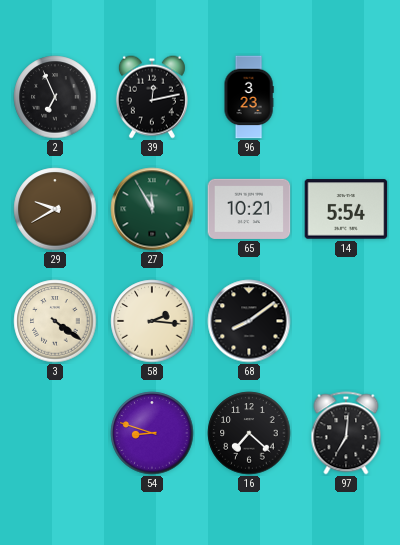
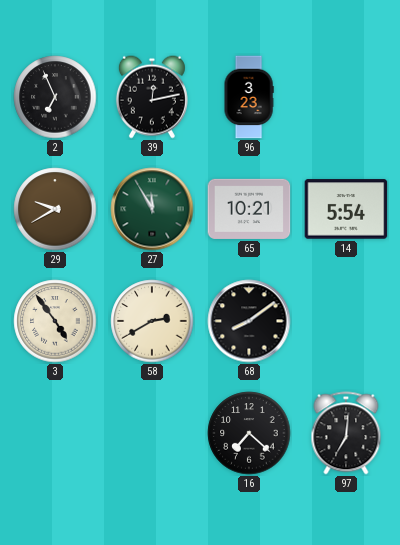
3: 4:21 -> 4:54
58: 2:16 -> 2:40
54: 8:48 -> none
